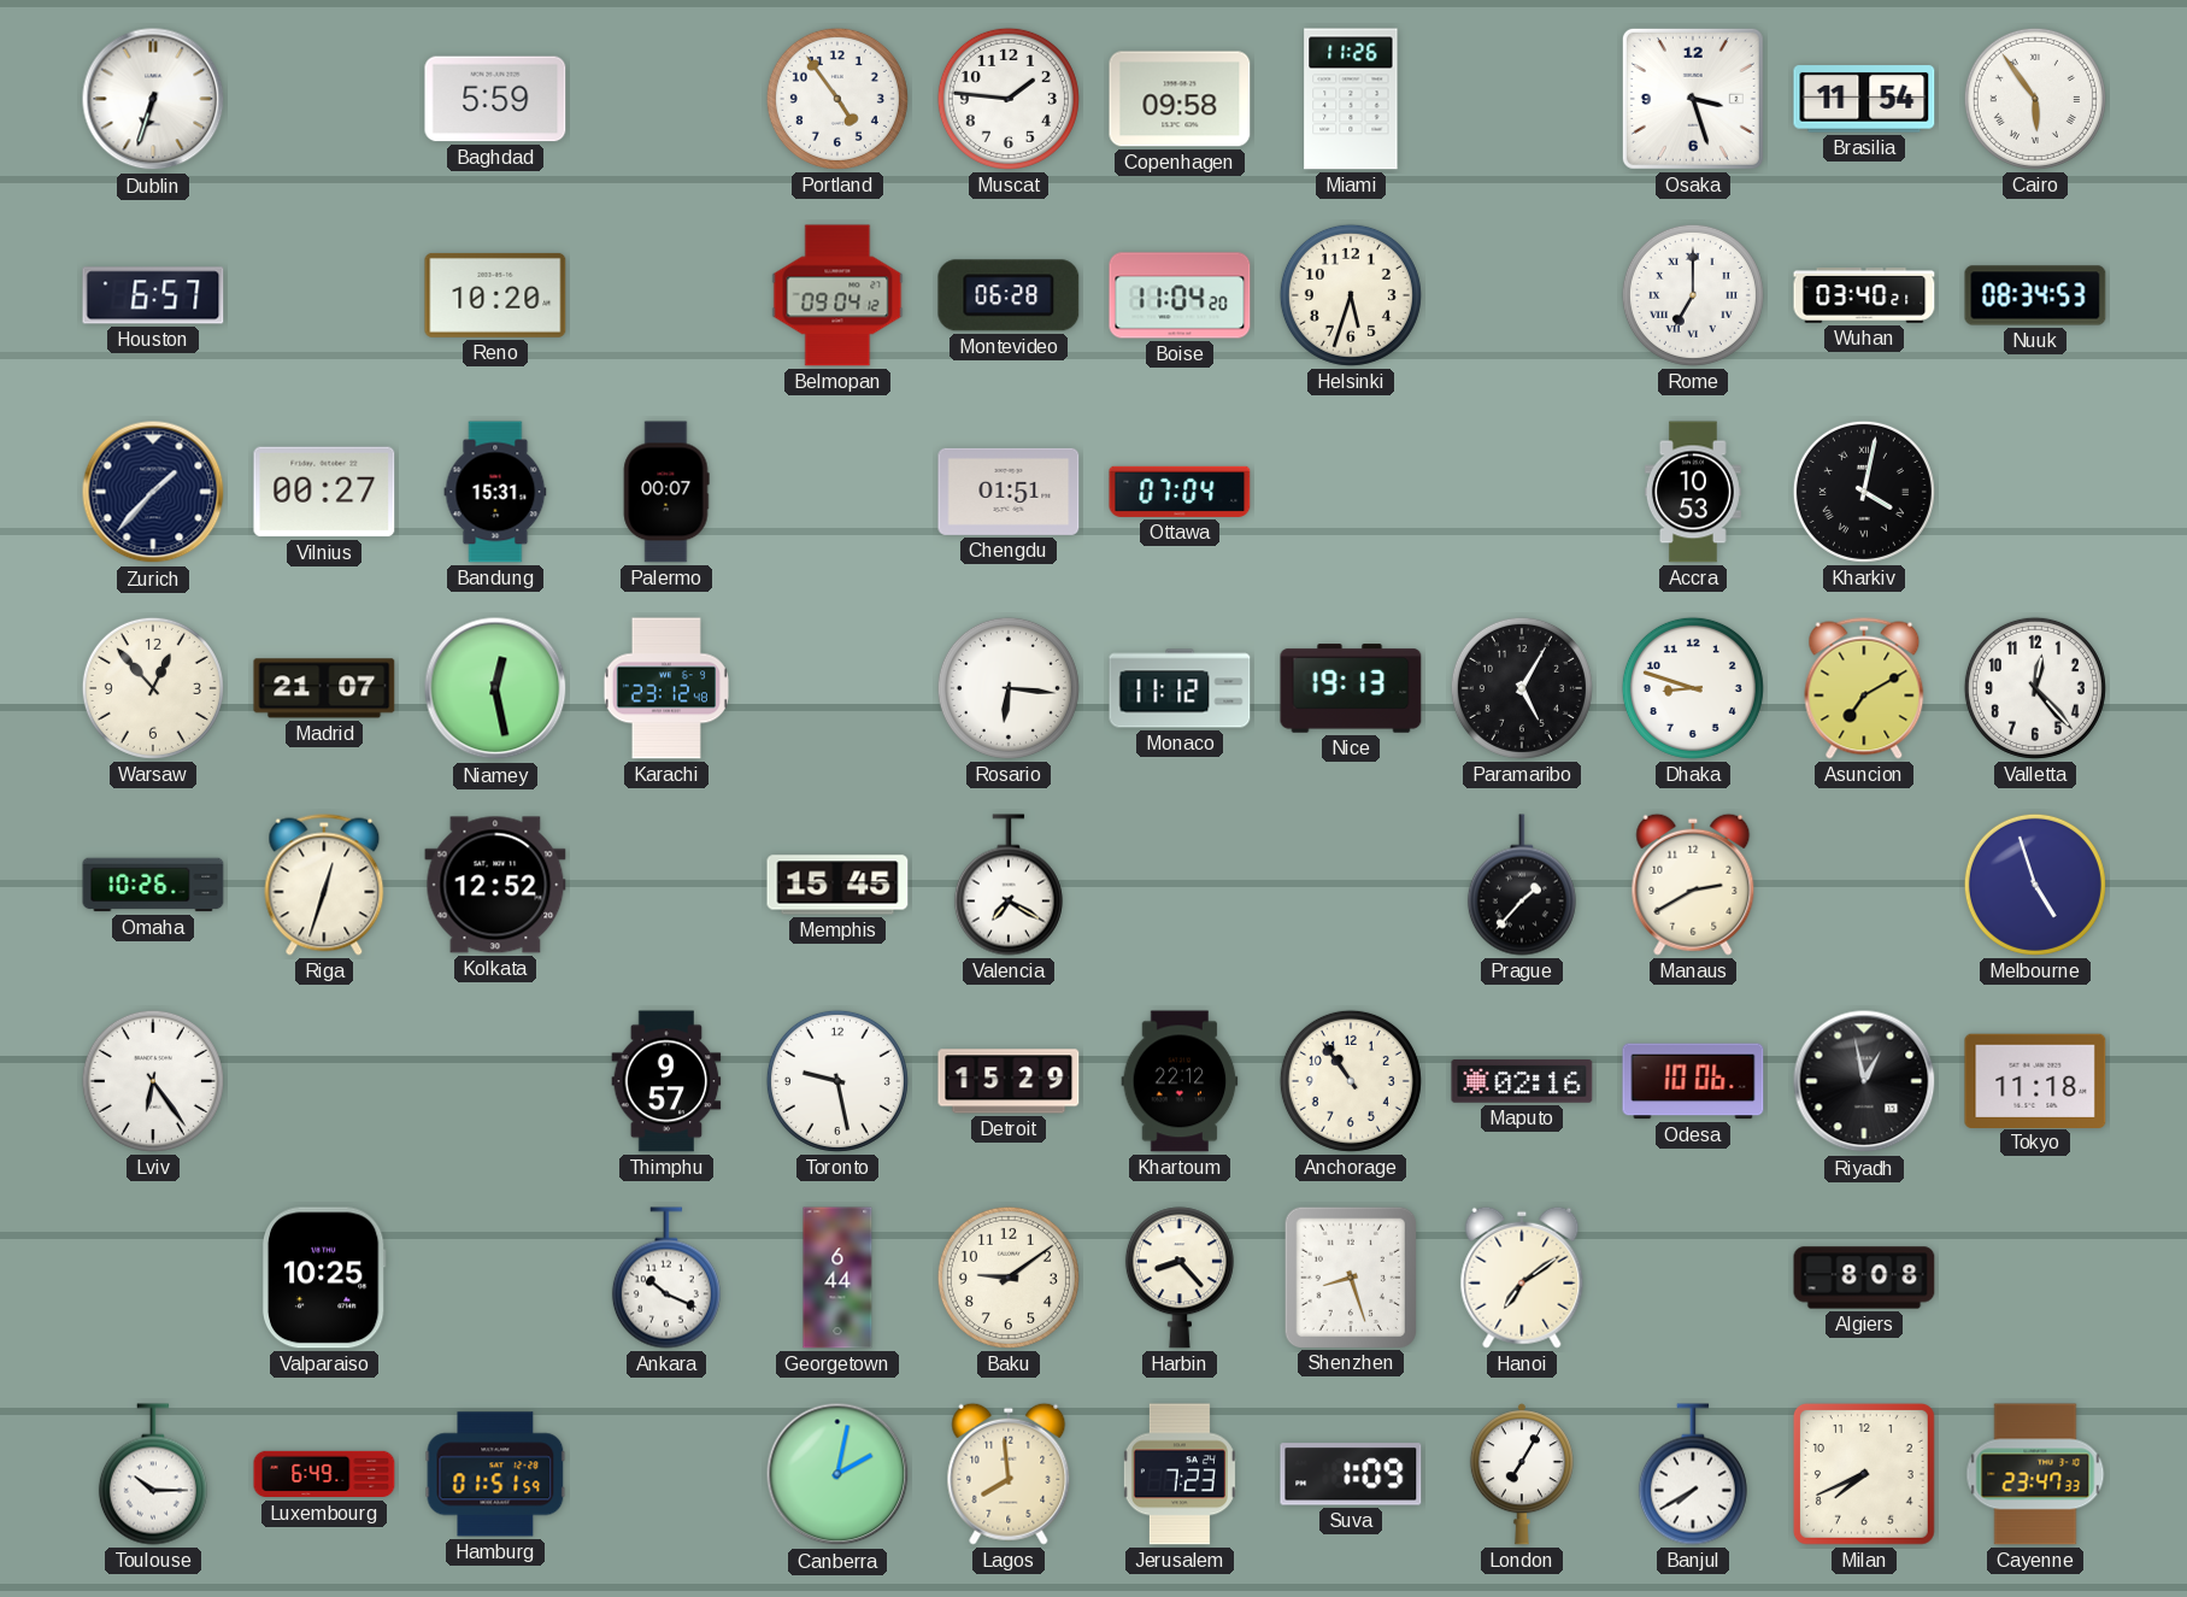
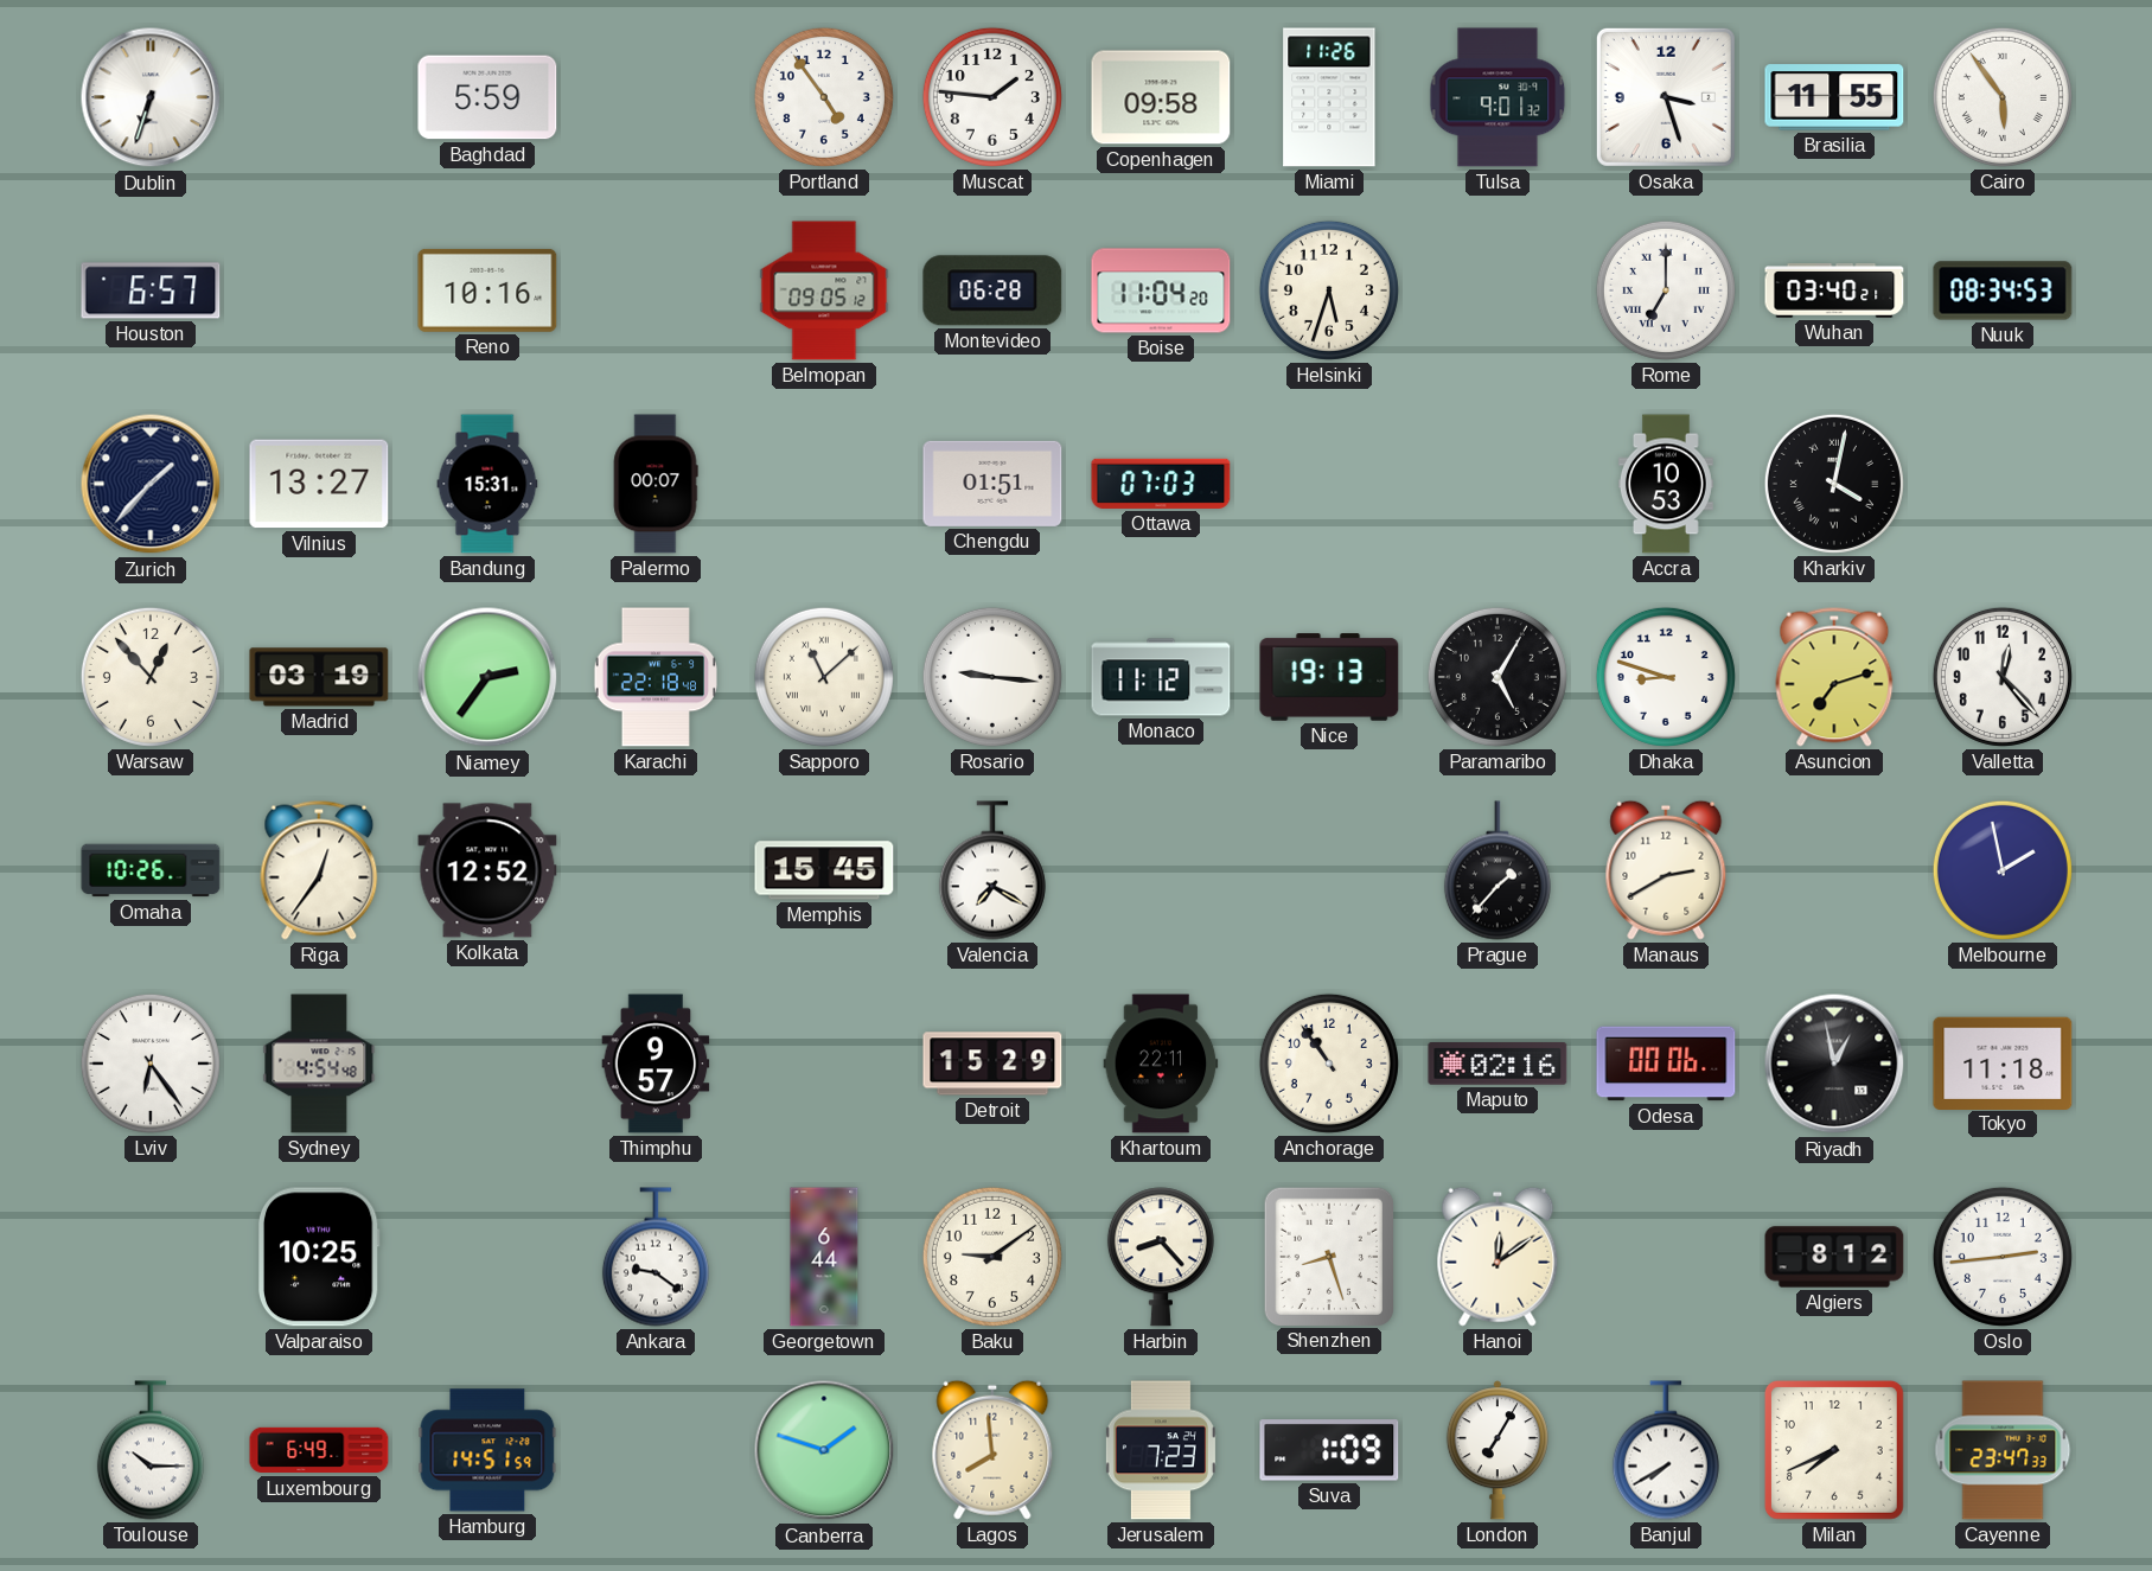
Tulsa: none -> 9:01
Brasilia: 11:54 -> 11:55
Reno: 10:20 -> 10:16
Belmopan: 09:04 -> 09:05
Vilnius: 00:27 -> 13:27
Ottawa: 07:04 -> 07:03
Madrid: 21:07 -> 03:19
Niamey: 12:28 -> 2:36
Karachi: 23:12 -> 22:18
Sapporo: none -> 11:08
Rosario: 6:16 -> 9:16
Asuncion: 7:10 -> 7:12
Riga: 12:33 -> 12:36
Melbourne: 4:57 -> 1:58
Sydney: none -> 4:54
Toronto: 9:28 -> none
Khartoum: 22:12 -> 22:11
Odesa: 10:06 -> 00:06
Ankara: 10:19 -> 9:21
Hanoi: 7:09 -> 12:09
Algiers: 8:08 -> 8:12
Oslo: none -> 2:44
Hamburg: 01:51 -> 14:51
Canberra: 2:02 -> 1:48
